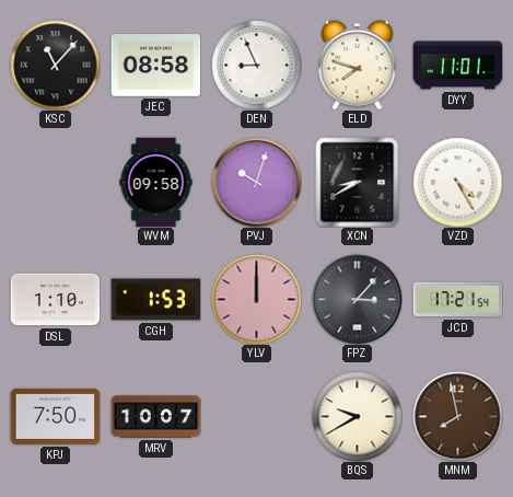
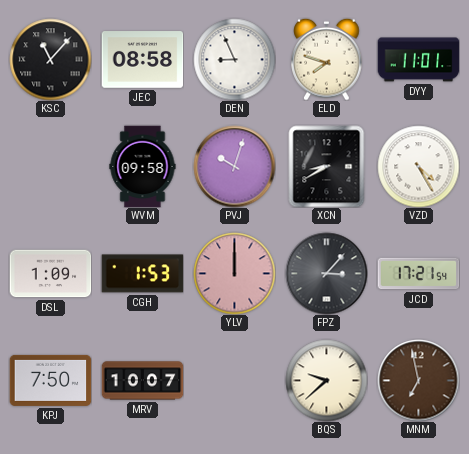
DSL: 1:10 -> 1:09
BQS: 9:40 -> 9:38
MNM: 7:58 -> 6:58
